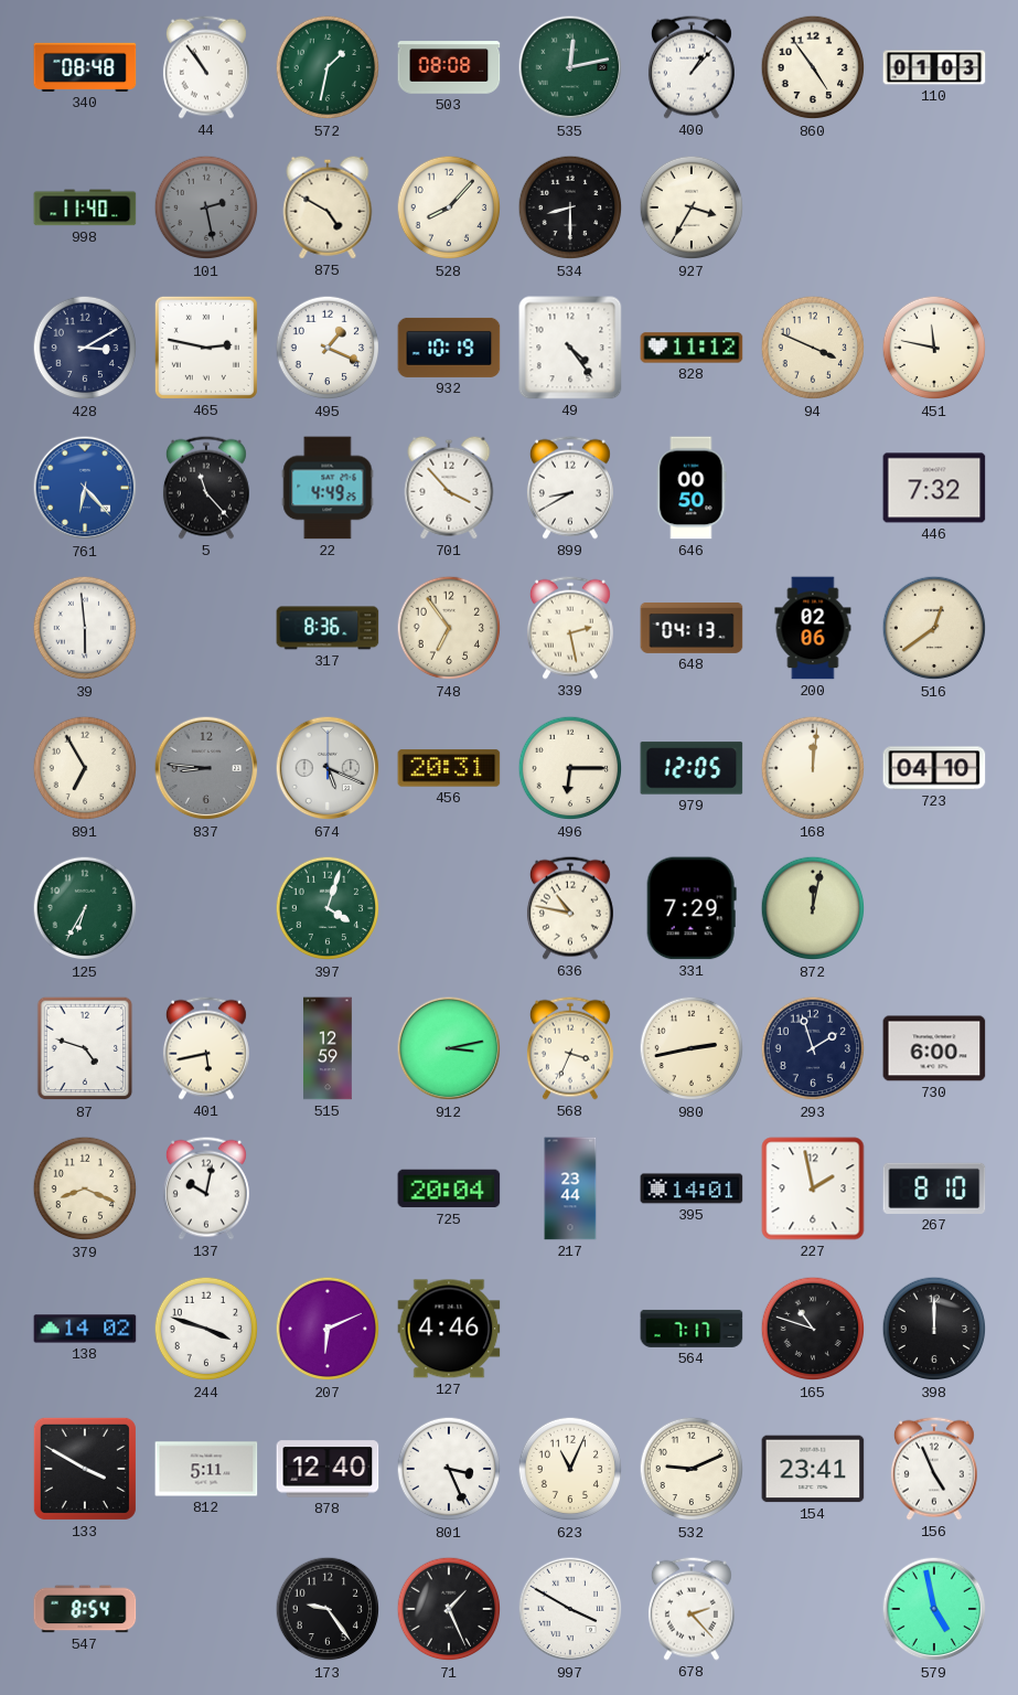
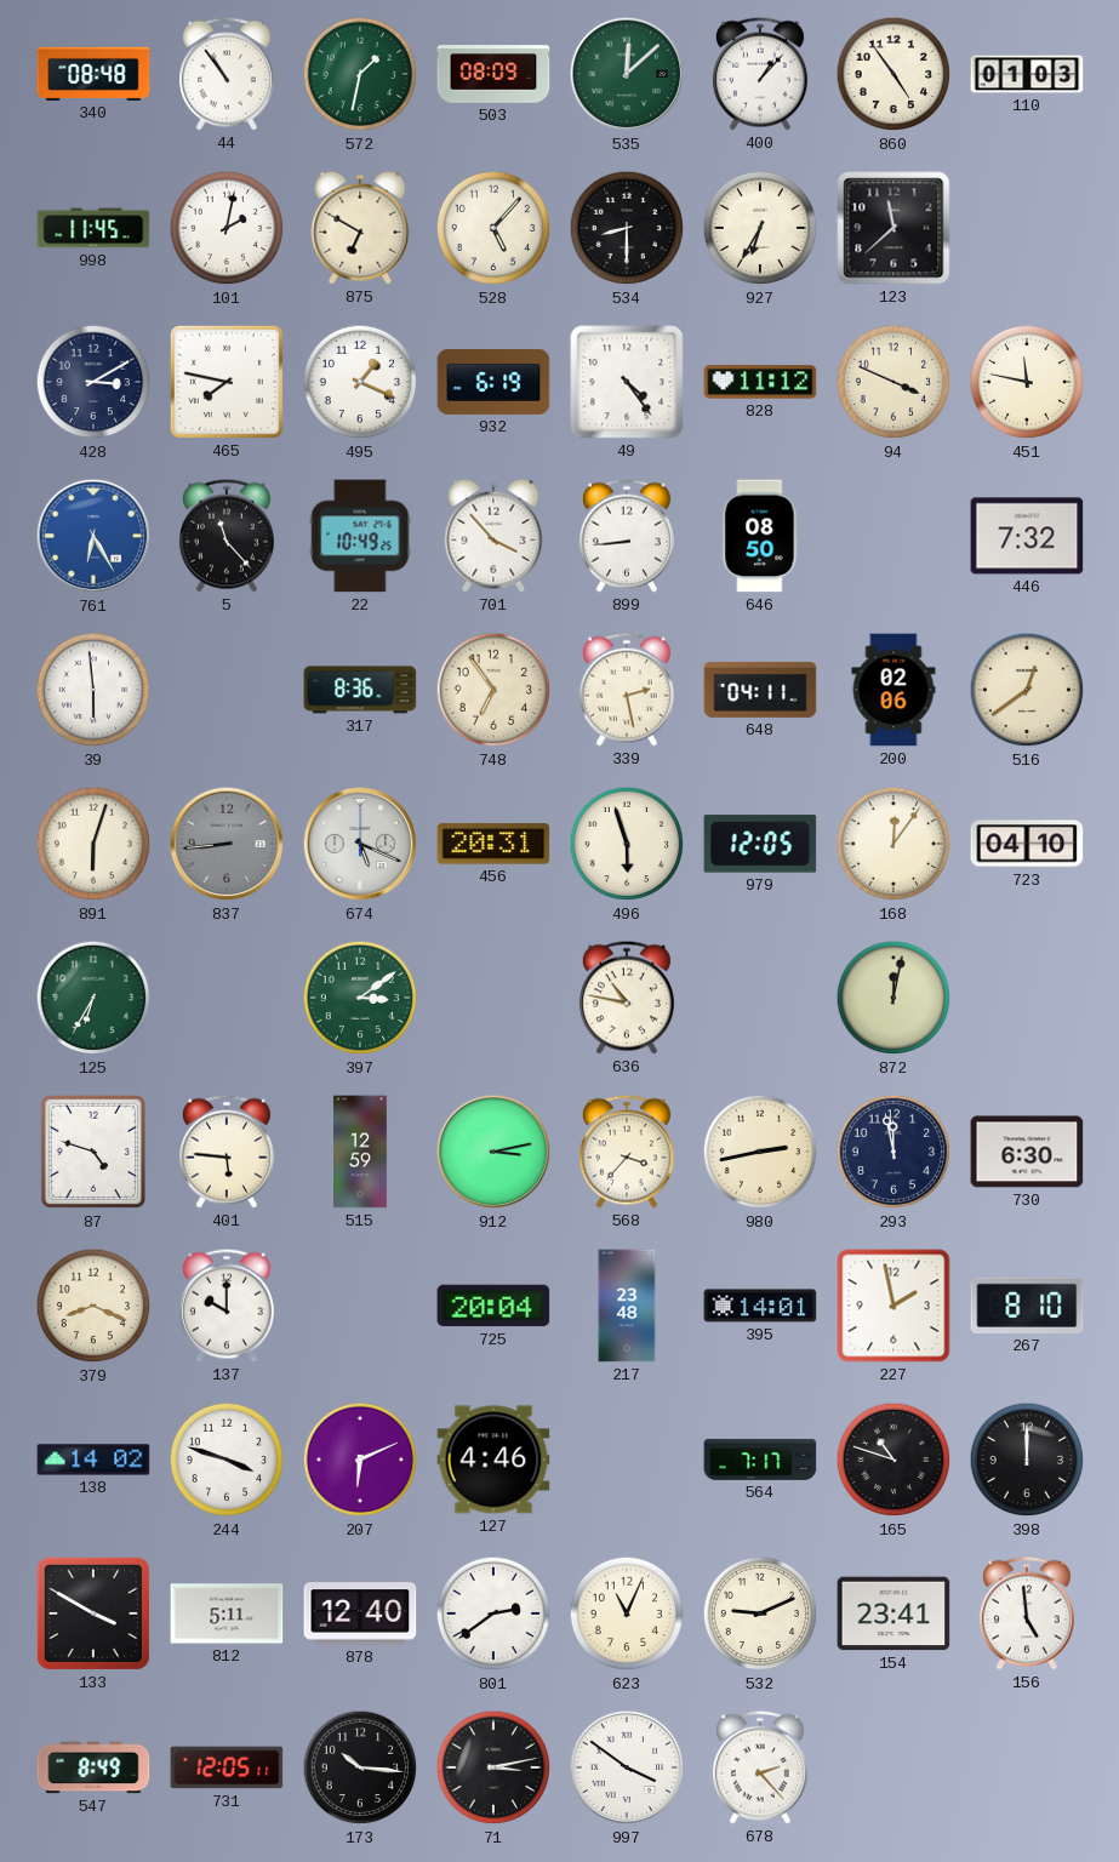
503: 08:08 -> 08:09
535: 12:13 -> 12:08
998: 11:40 -> 11:45
101: 2:28 -> 2:02
101 dial: grey -> white
875: 4:50 -> 6:50
528: 8:07 -> 5:07
927: 3:35 -> 6:35
123: none -> 11:38
465: 2:47 -> 7:47
932: 10:19 -> 6:19
761: 6:23 -> 6:25
22: 4:49 -> 10:49
899: 8:40 -> 8:44
646: 00:50 -> 08:50
648: 04:13 -> 04:11
891: 6:55 -> 6:03
837: 8:46 -> 8:44
496: 6:15 -> 5:57
168: 12:01 -> 12:06
397: 4:03 -> 3:09
331: 7:29 -> none
401: 5:43 -> 5:46
568: 3:34 -> 3:37
293: 1:57 -> 11:58
730: 6:00 -> 6:30
137: 10:02 -> 10:00
217: 23:44 -> 23:48
801: 3:26 -> 2:39
156: 4:56 -> 4:59
547: 8:54 -> 8:49
731: none -> 12:05
173: 9:24 -> 10:16
71: 1:26 -> 3:13
997: 3:50 -> 3:51
579: 4:58 -> none
